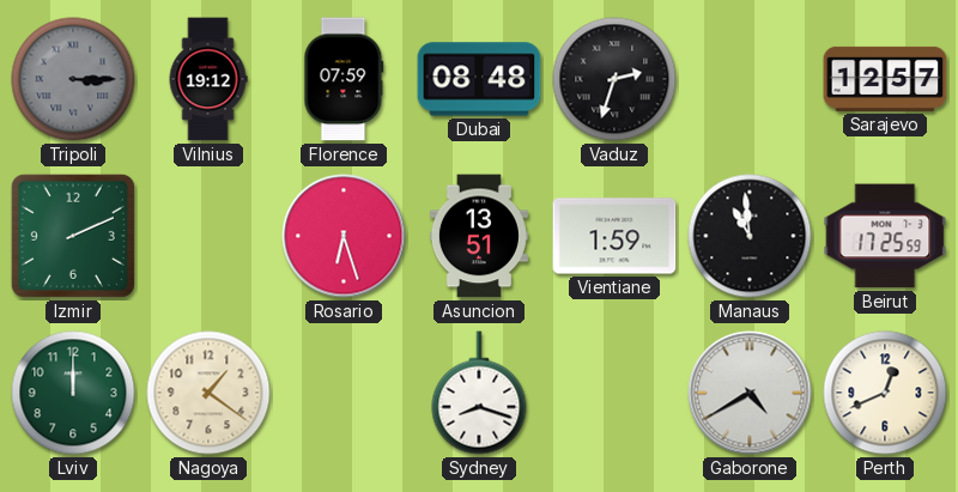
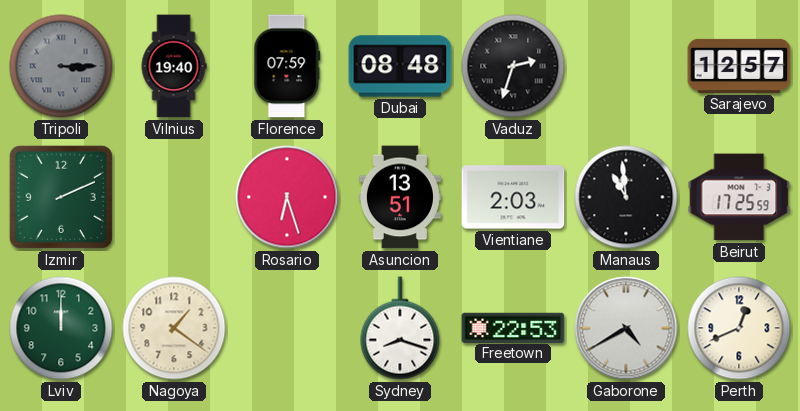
Vilnius: 19:12 -> 19:40
Vientiane: 1:59 -> 2:03
Freetown: none -> 22:53
